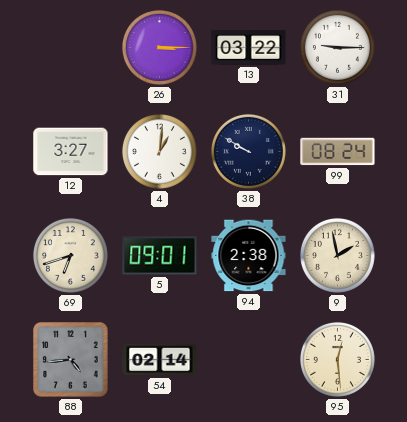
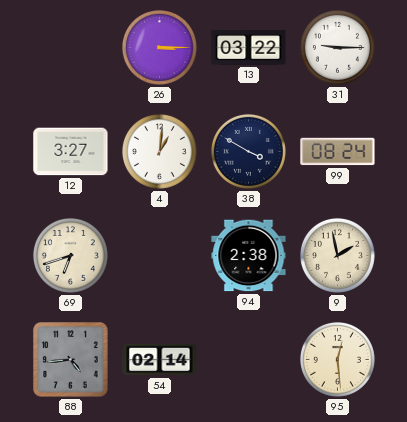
38: 9:50 -> 3:50
5: 09:01 -> none
